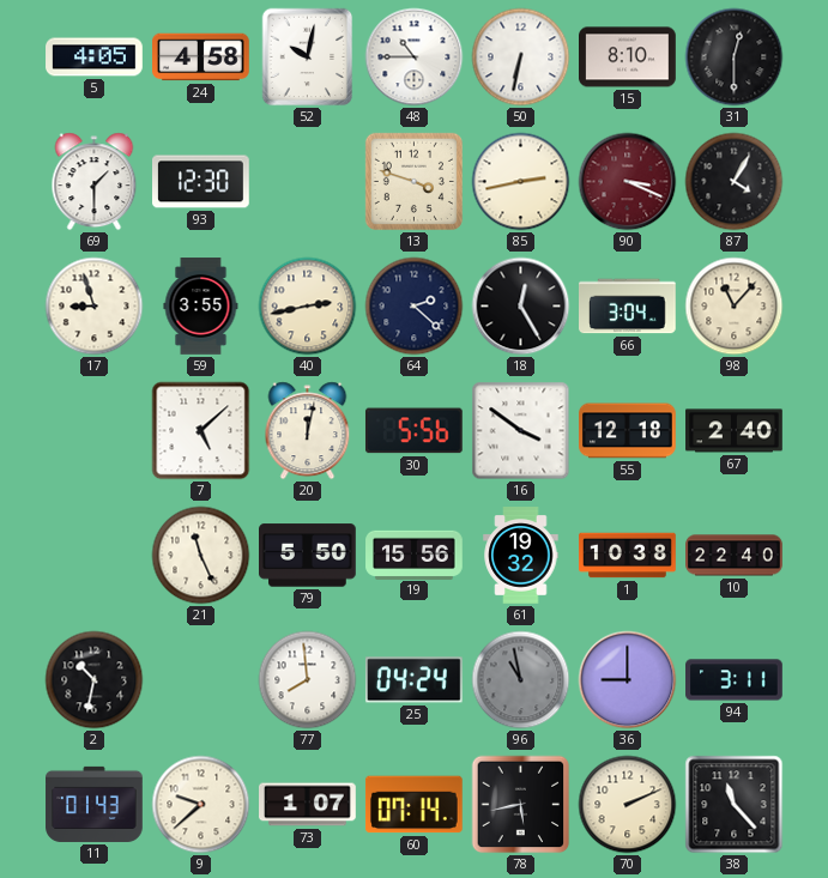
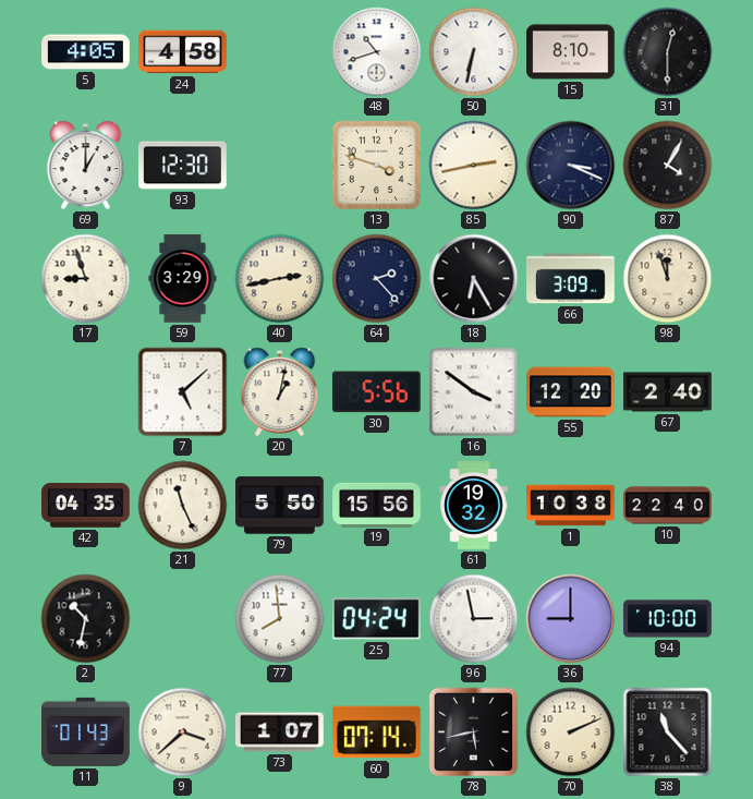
52: 10:02 -> none
48: 10:45 -> 10:42
69: 1:30 -> 1:00
90 dial: burgundy -> navy
59: 3:55 -> 3:29
64: 2:22 -> 2:23
18: 12:25 -> 6:25
66: 3:04 -> 3:09
98: 11:07 -> 11:57
20: 12:02 -> 1:02
55: 12:18 -> 12:20
42: none -> 04:35
96: 10:58 -> 2:58
96 dial: grey -> white
94: 3:11 -> 10:00
9: 9:38 -> 3:38
